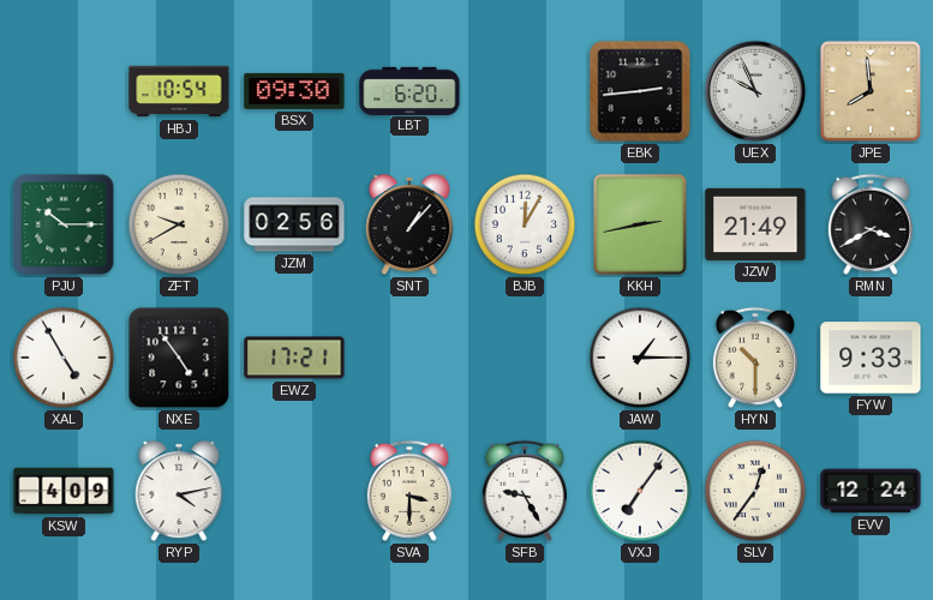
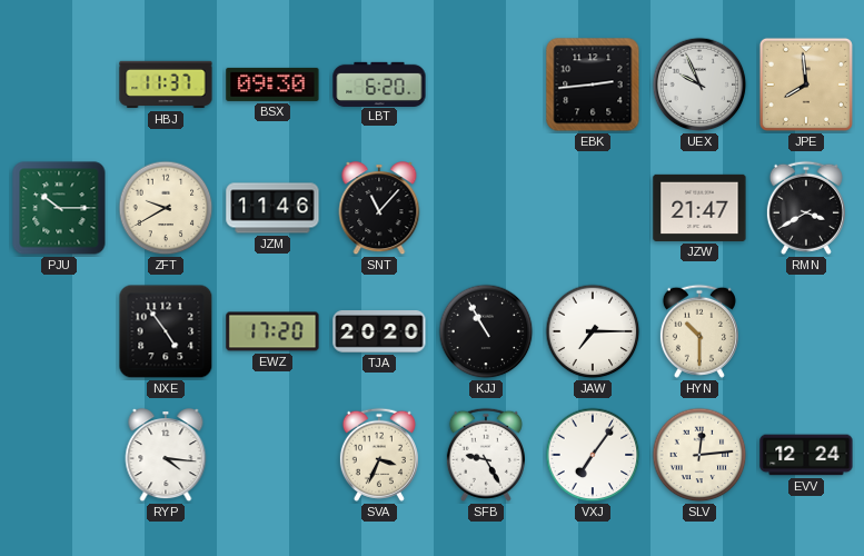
HBJ: 10:54 -> 11:37
JZM: 02:56 -> 11:46
SNT: 1:07 -> 11:07
BJB: 12:05 -> none
KKH: 2:43 -> none
JZW: 21:49 -> 21:47
XAL: 4:55 -> none
EWZ: 17:21 -> 17:20
TJA: none -> 20:20
KJJ: none -> 10:55
JAW: 1:15 -> 7:15
FYW: 9:33 -> none
KSW: 4:09 -> none
RYP: 4:13 -> 4:16
SVA: 3:30 -> 3:34
SLV: 12:36 -> 12:14
